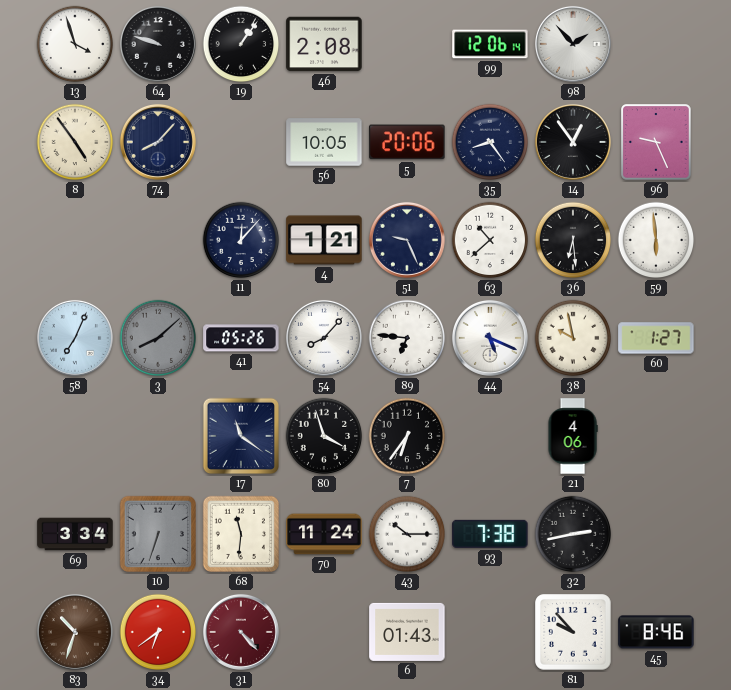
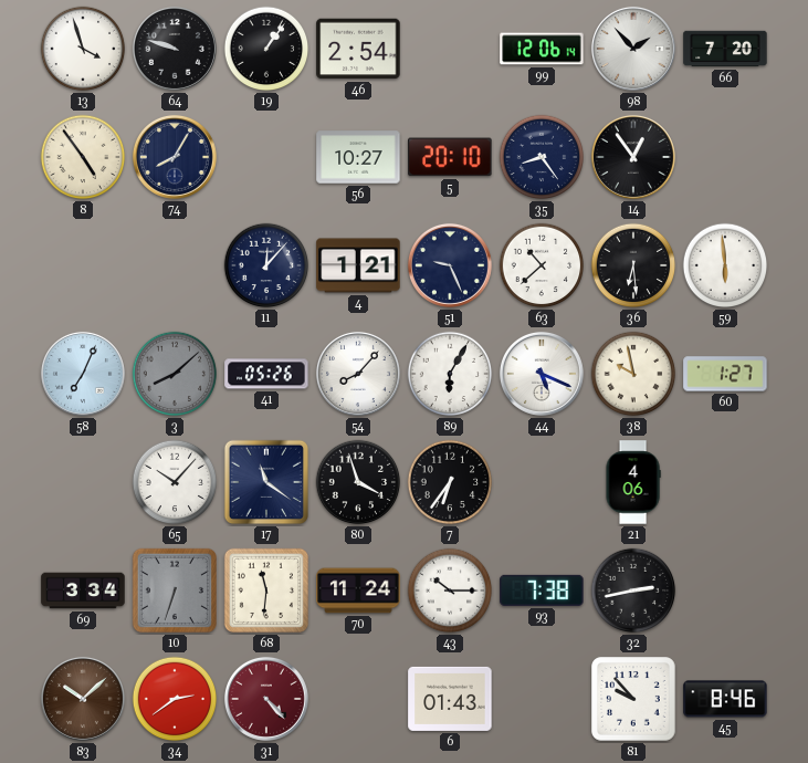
46: 2:08 -> 2:54
66: none -> 7:20
74: 8:07 -> 8:05
56: 10:05 -> 10:27
5: 20:06 -> 20:10
96: 9:26 -> none
89: 6:46 -> 6:05
65: none -> 10:07
83: 10:33 -> 10:08
34: 6:39 -> 2:39
